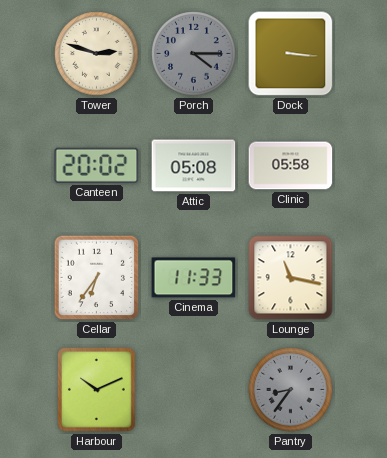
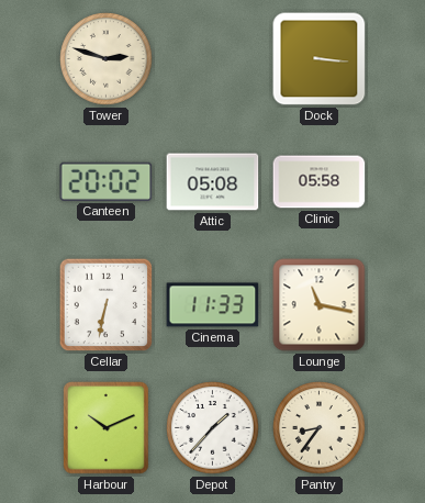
Porch: 4:15 -> none
Cellar: 6:36 -> 6:32
Depot: none -> 1:37
Pantry dial: grey -> cream
